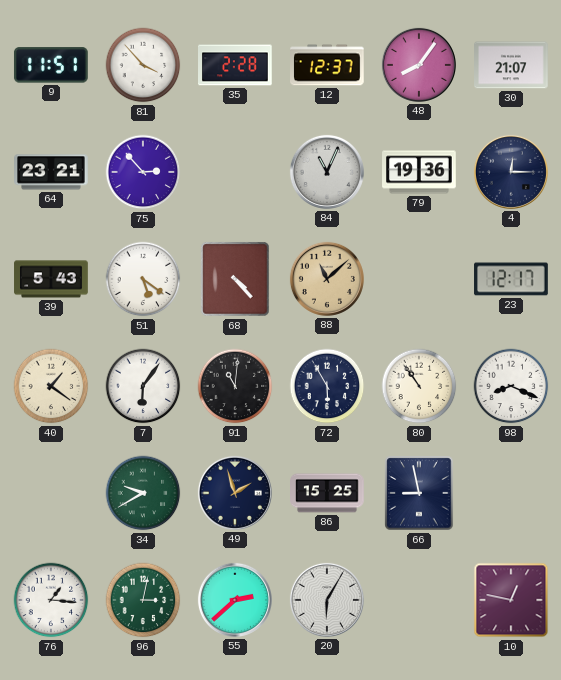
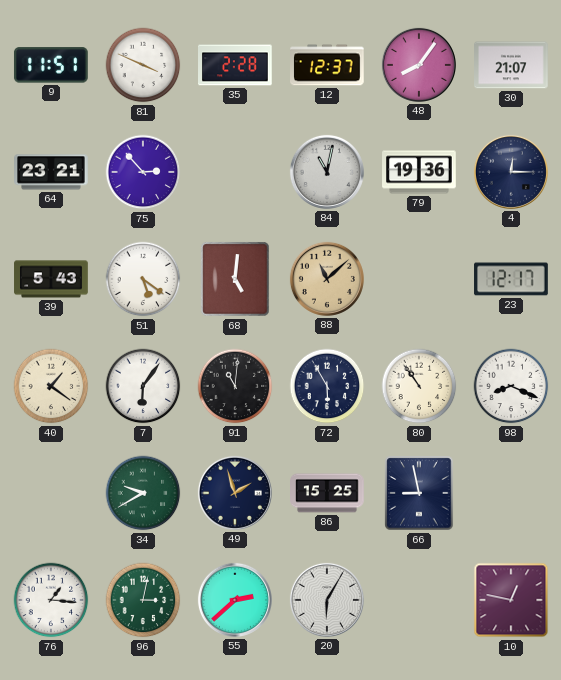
81: 3:53 -> 3:49
84: 11:04 -> 11:02
68: 4:23 -> 5:01
